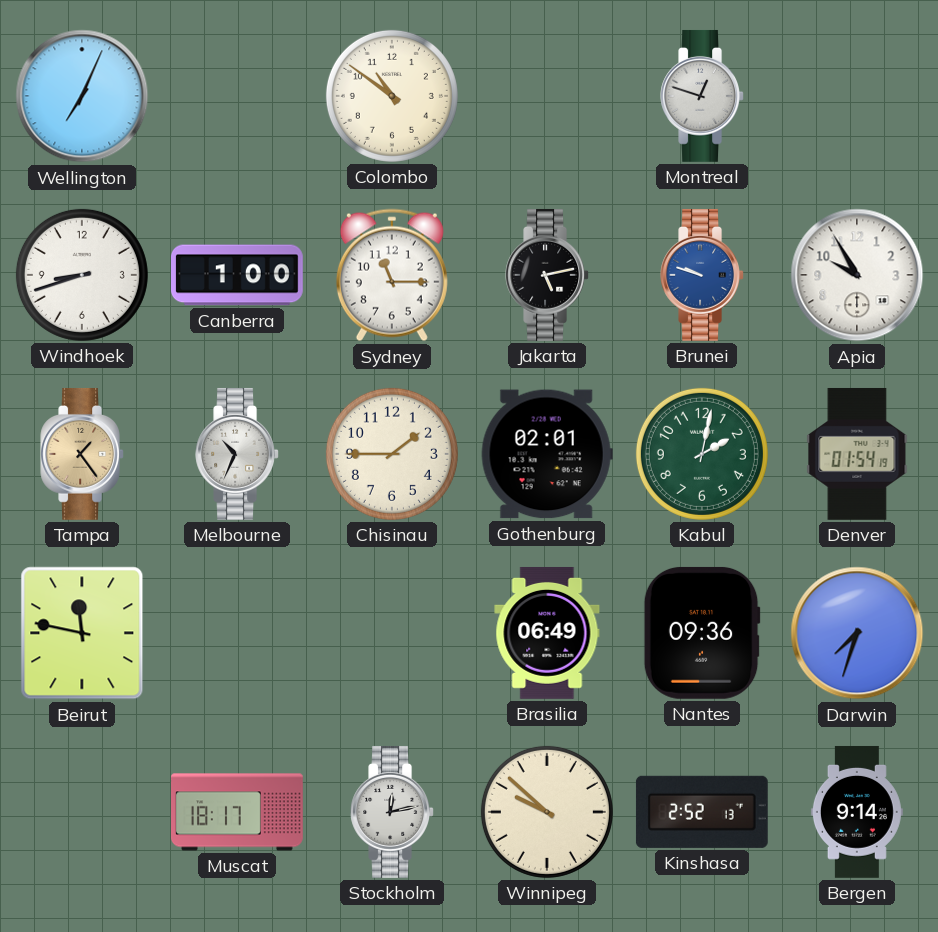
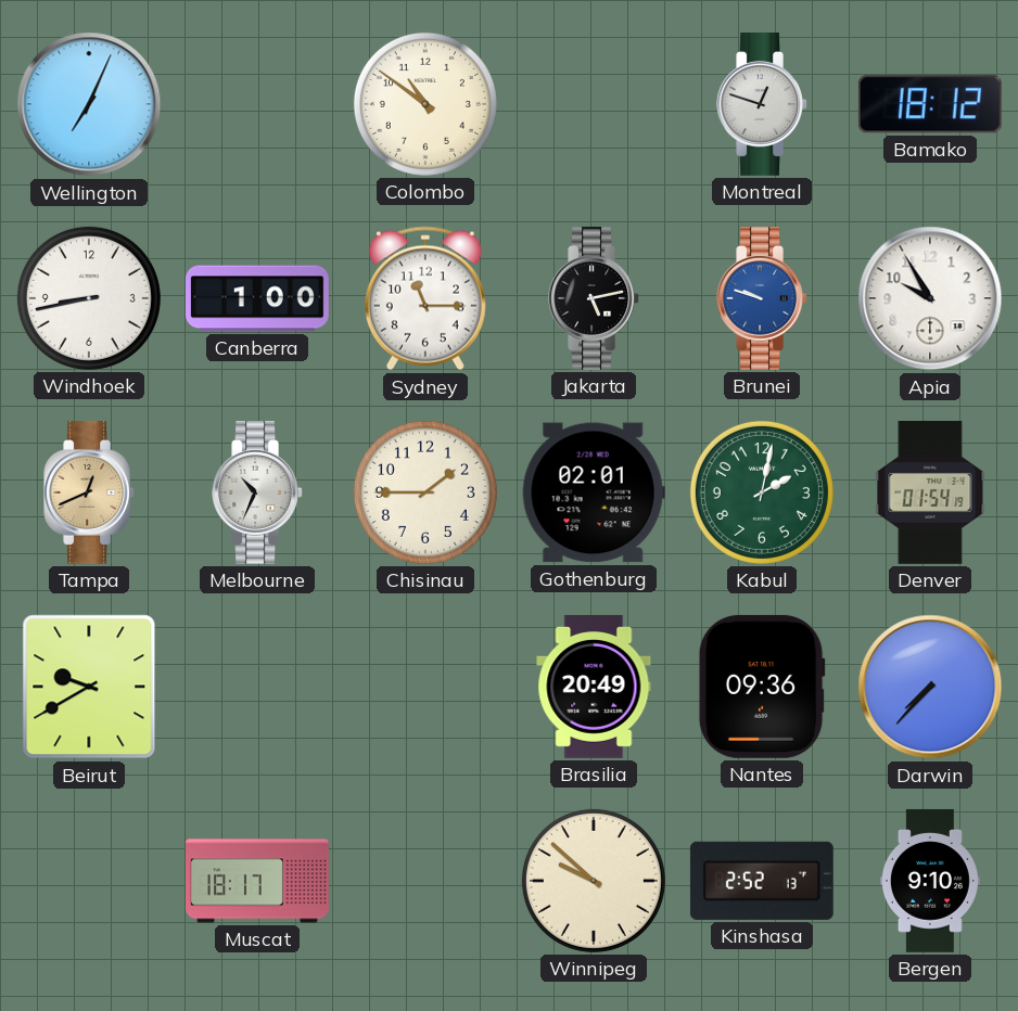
Bamako: none -> 18:12
Windhoek: 8:42 -> 8:43
Tampa: 1:24 -> 12:41
Beirut: 11:47 -> 9:40
Brasilia: 06:49 -> 20:49
Darwin: 7:33 -> 7:37
Stockholm: 12:13 -> none
Bergen: 9:14 -> 9:10
